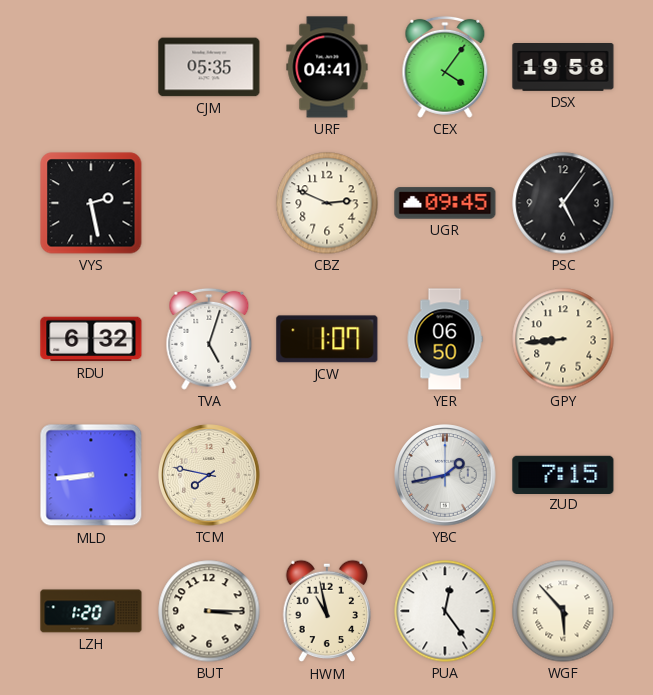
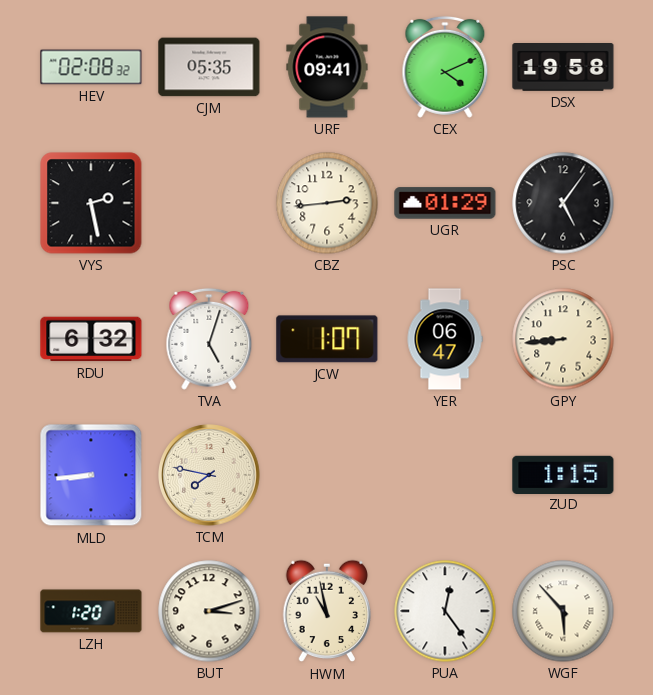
HEV: none -> 02:08
URF: 04:41 -> 09:41
CEX: 4:06 -> 4:11
CBZ: 2:49 -> 2:44
UGR: 09:45 -> 01:29
YER: 06:50 -> 06:47
YBC: 1:43 -> none
ZUD: 7:15 -> 1:15
BUT: 3:15 -> 3:12
